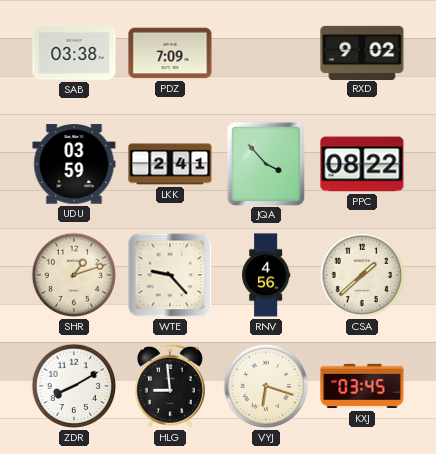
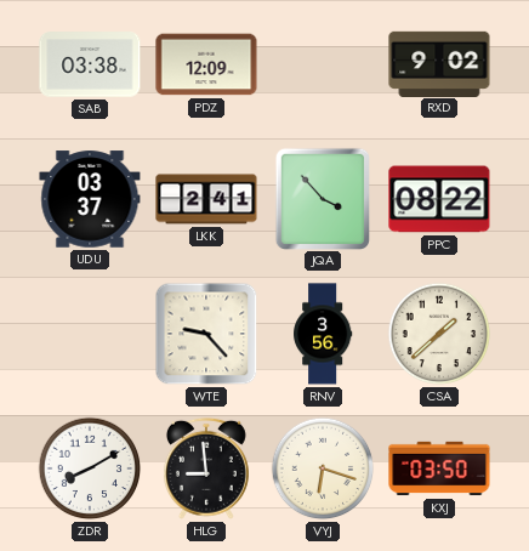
PDZ: 7:09 -> 12:09
UDU: 03:59 -> 03:37
SHR: 1:12 -> none
RNV: 4:56 -> 3:56
KXJ: 03:45 -> 03:50
